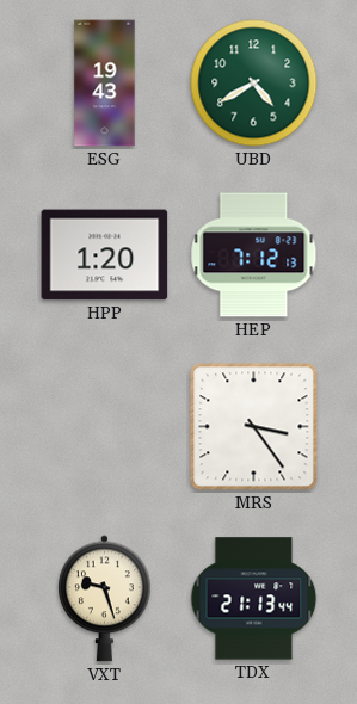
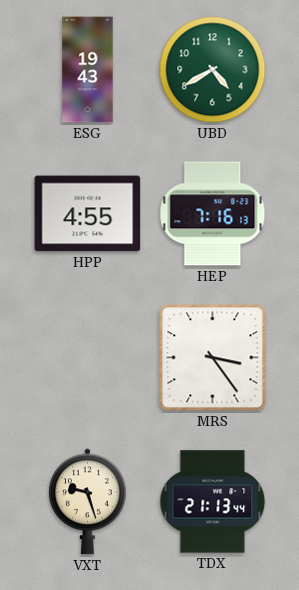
HPP: 1:20 -> 4:55
HEP: 7:12 -> 7:16
